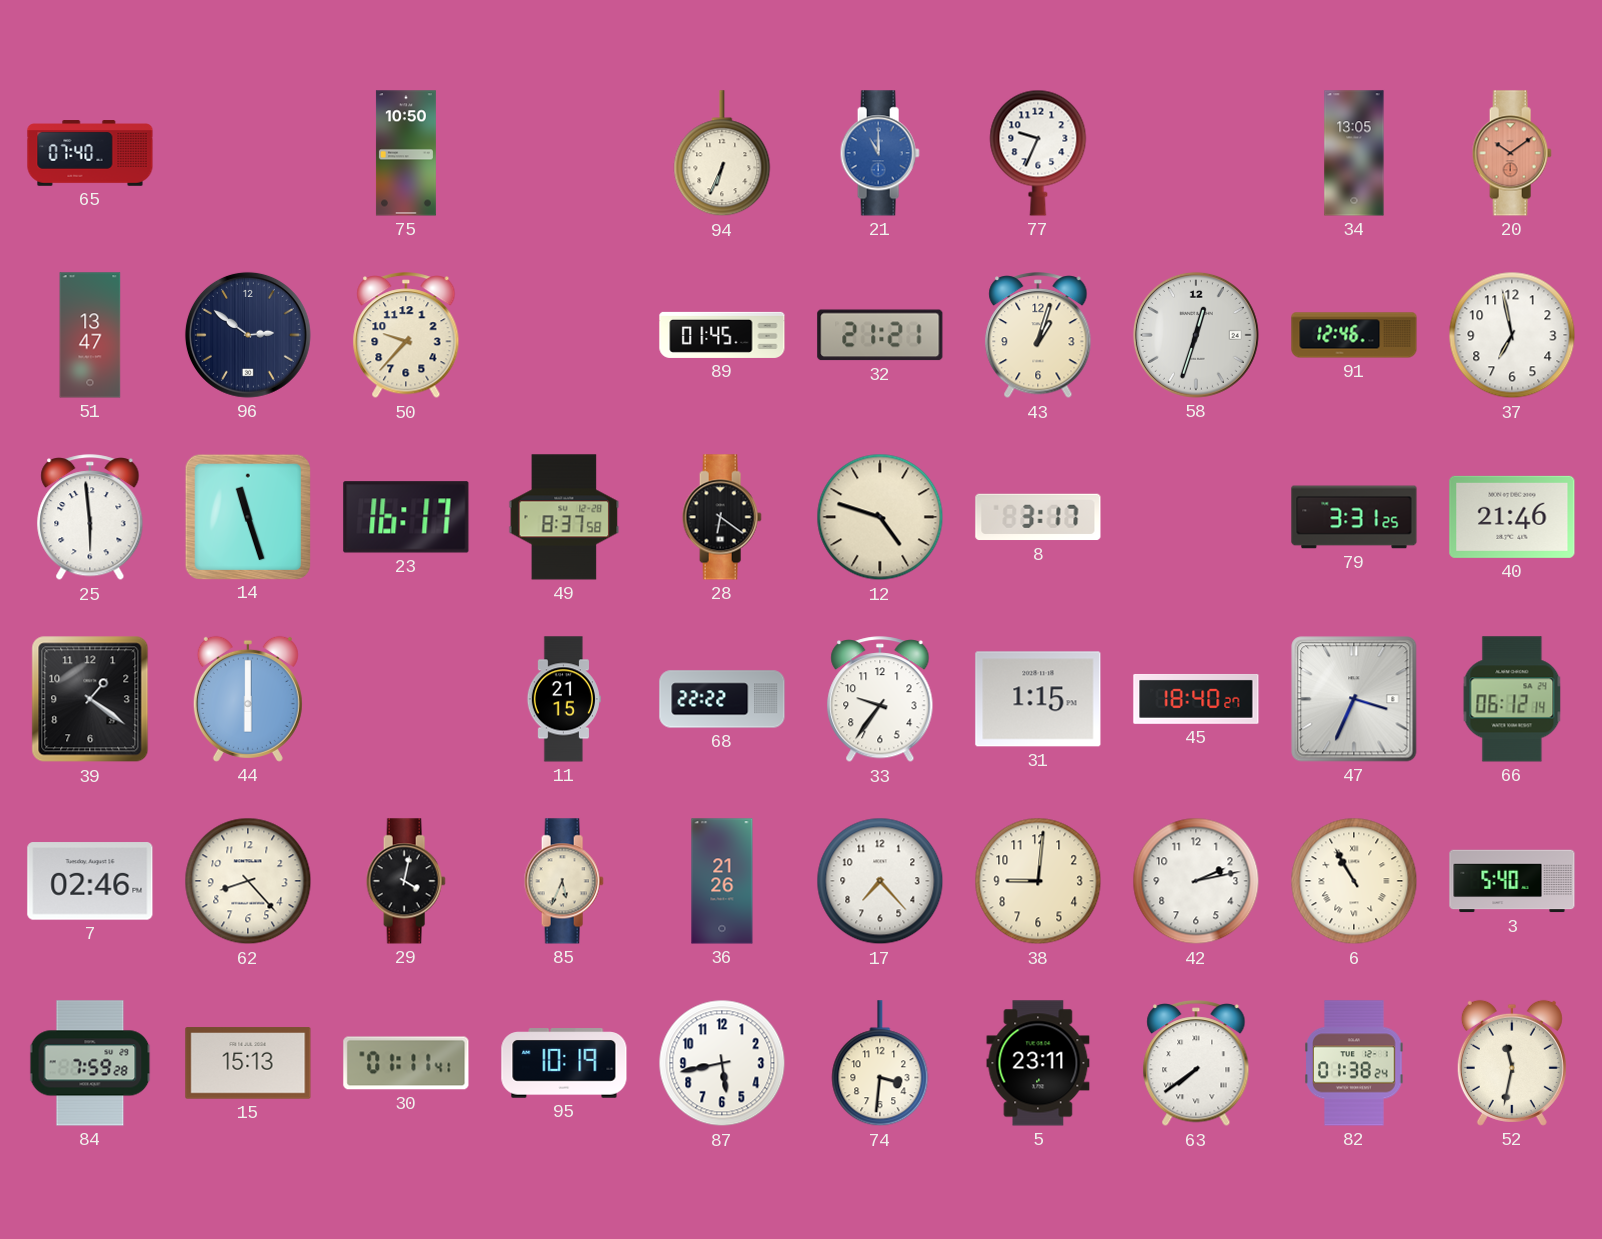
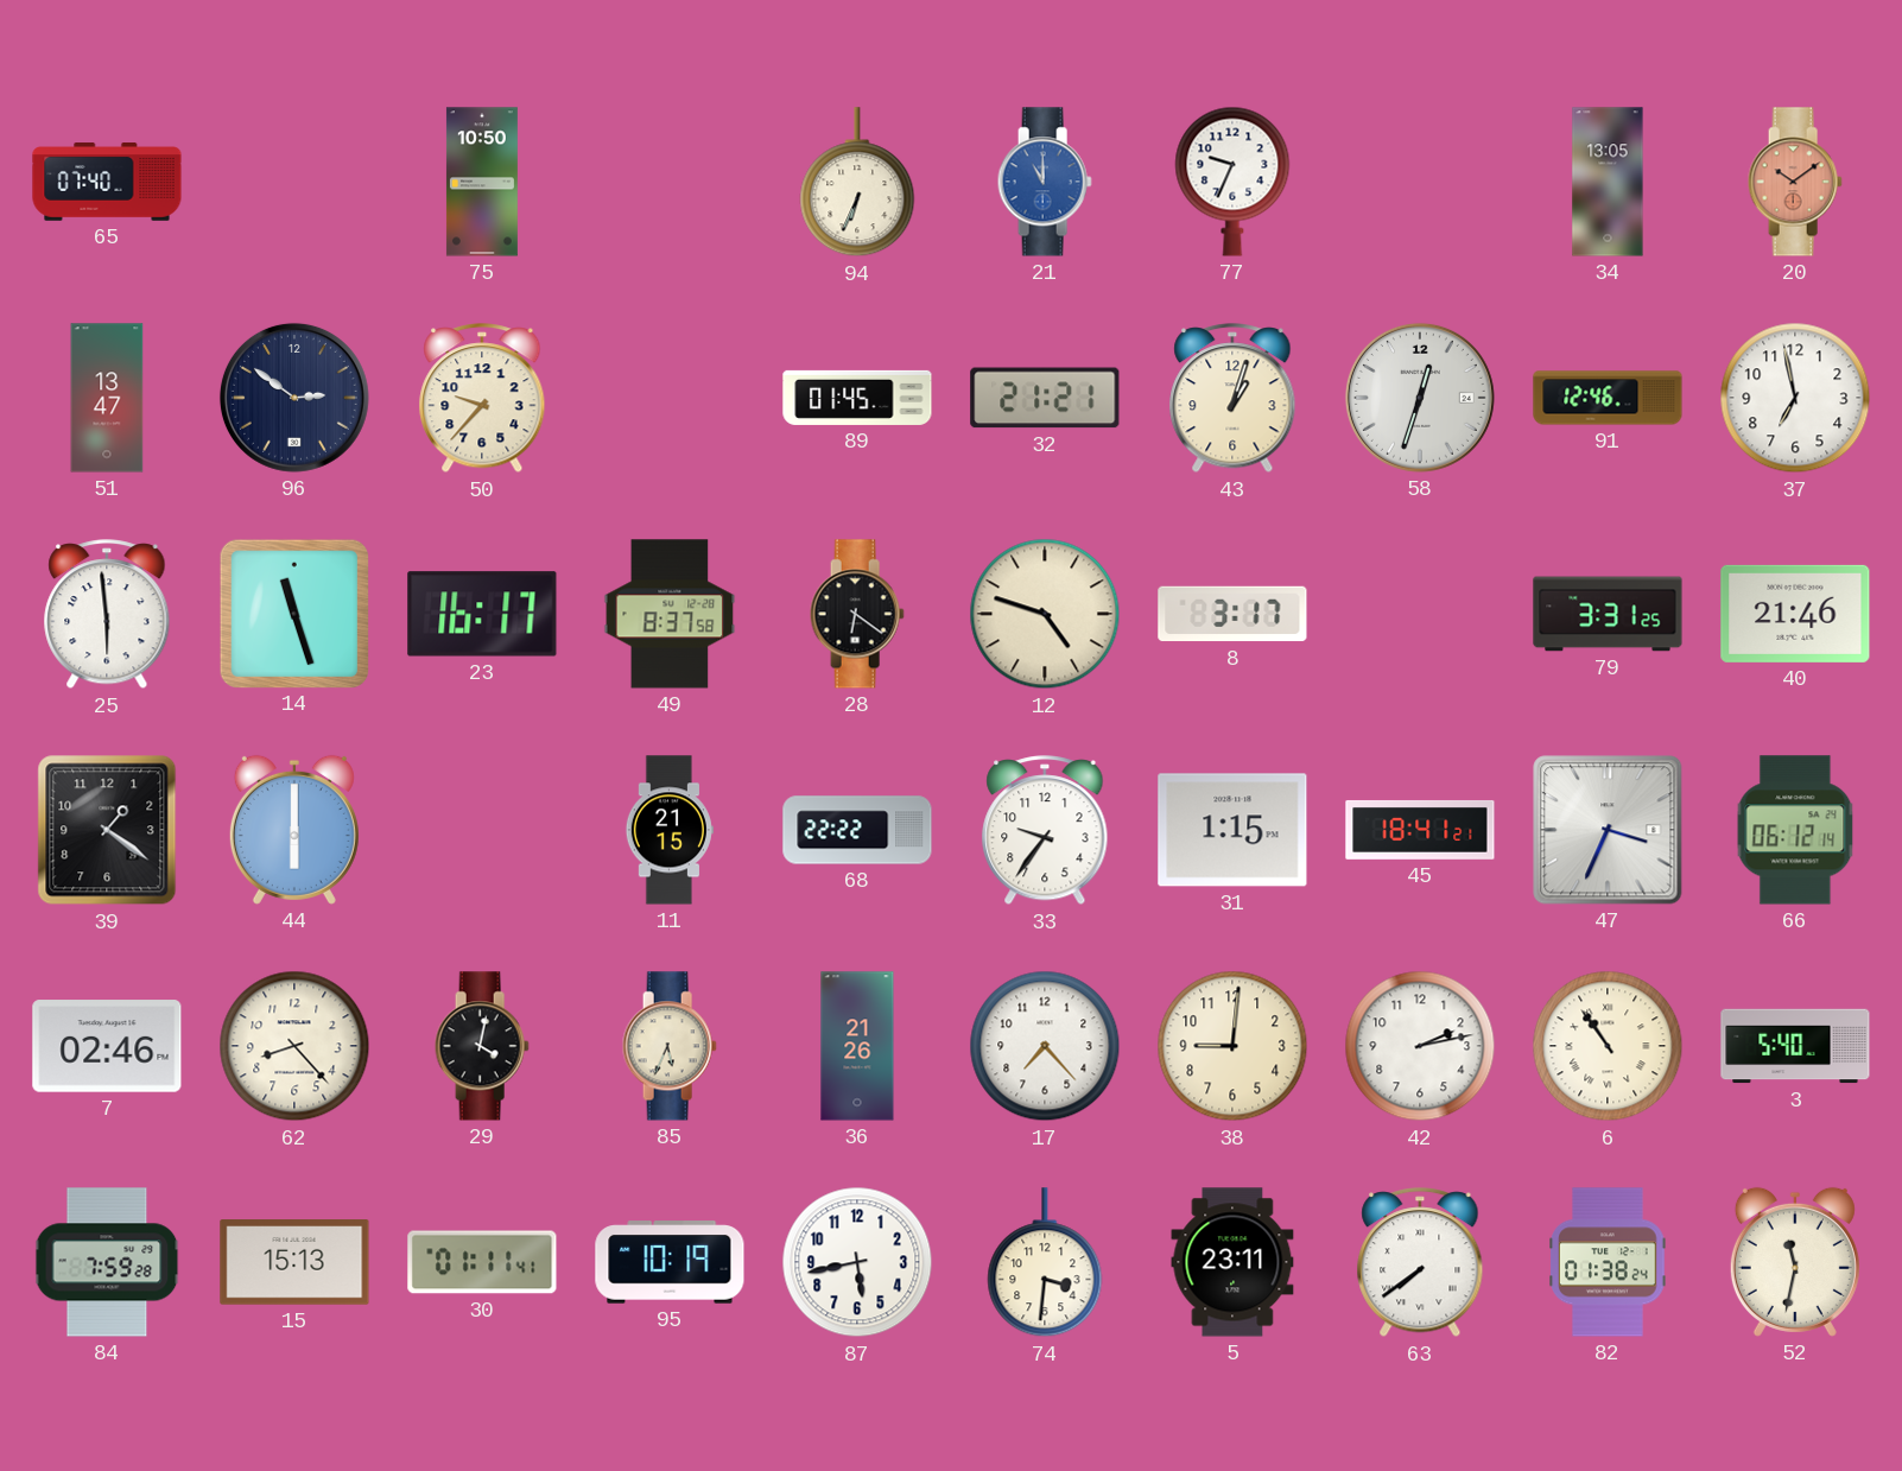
45: 18:40 -> 18:41
6: 10:55 -> 10:54
